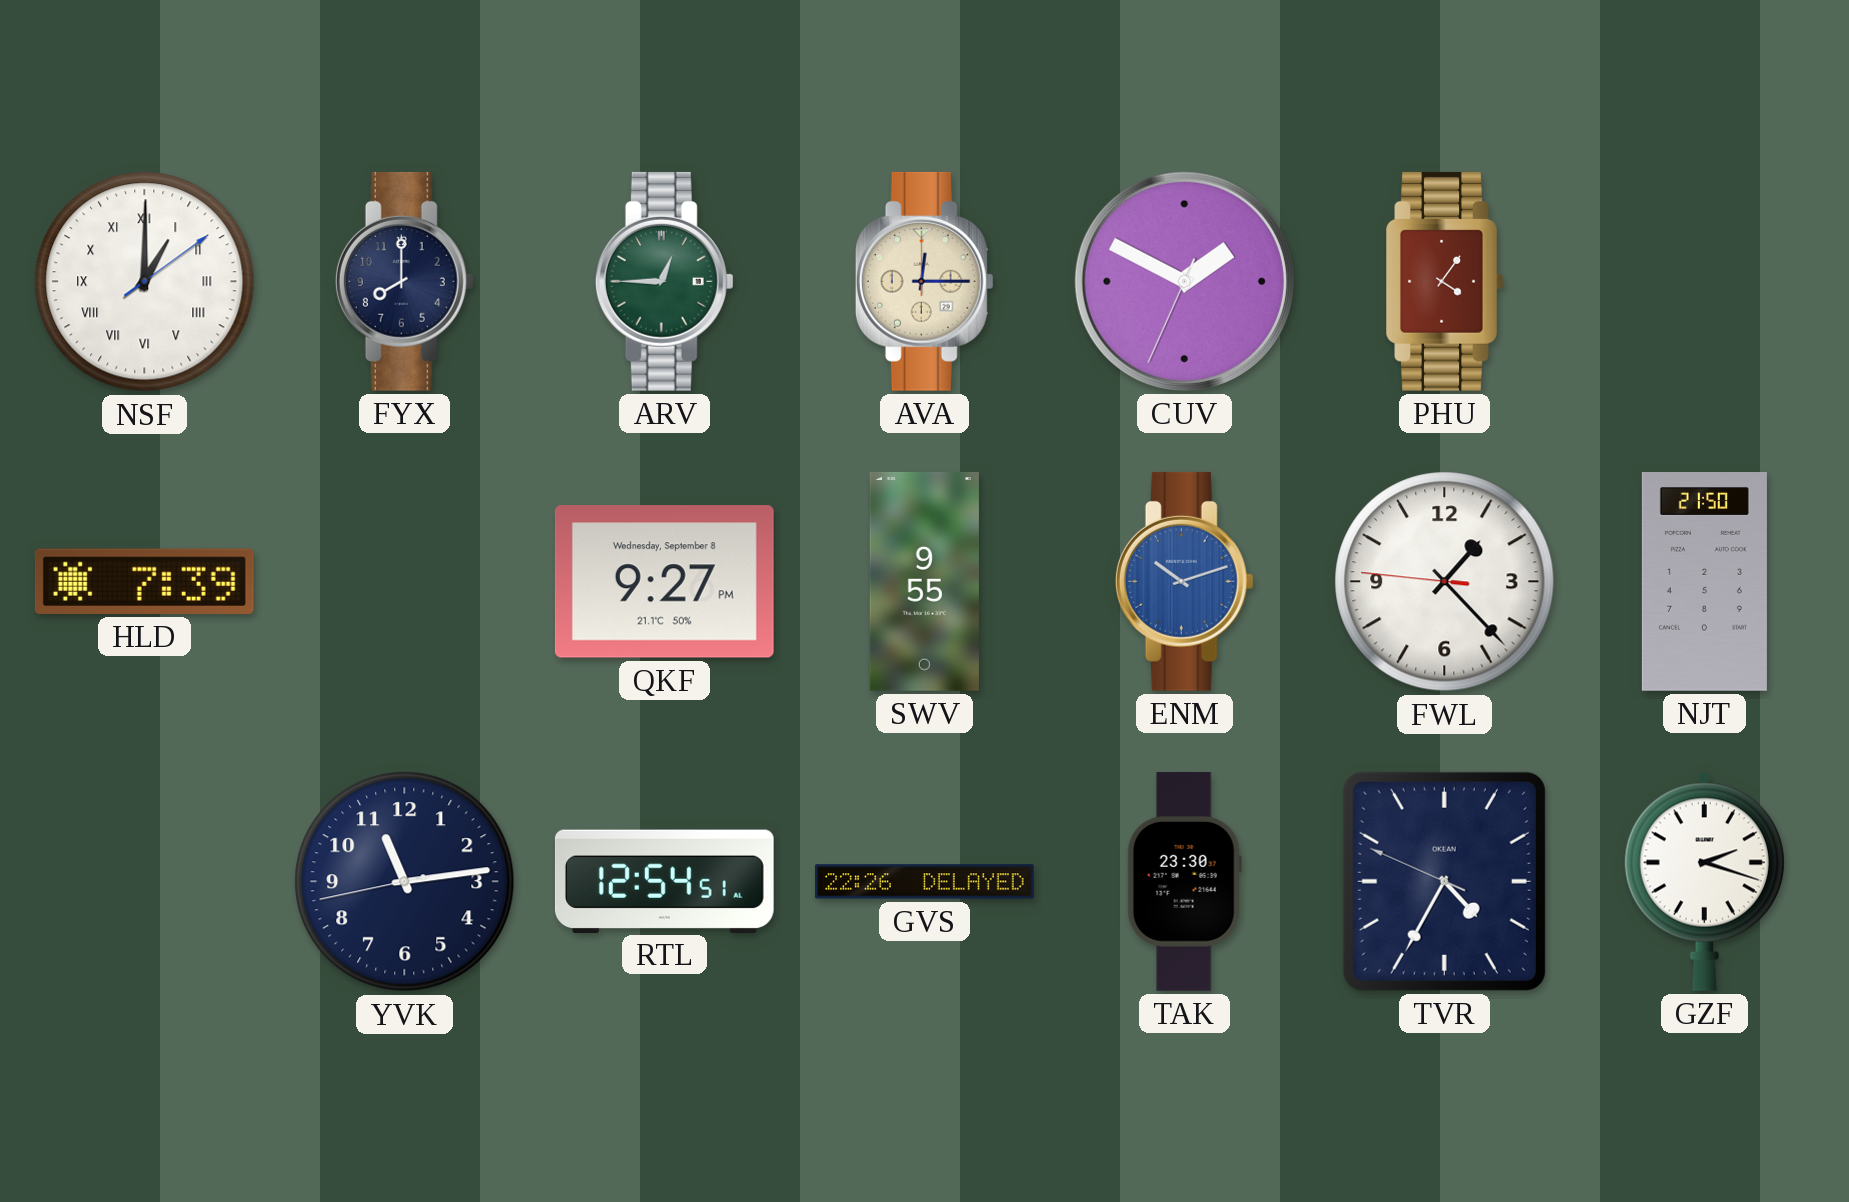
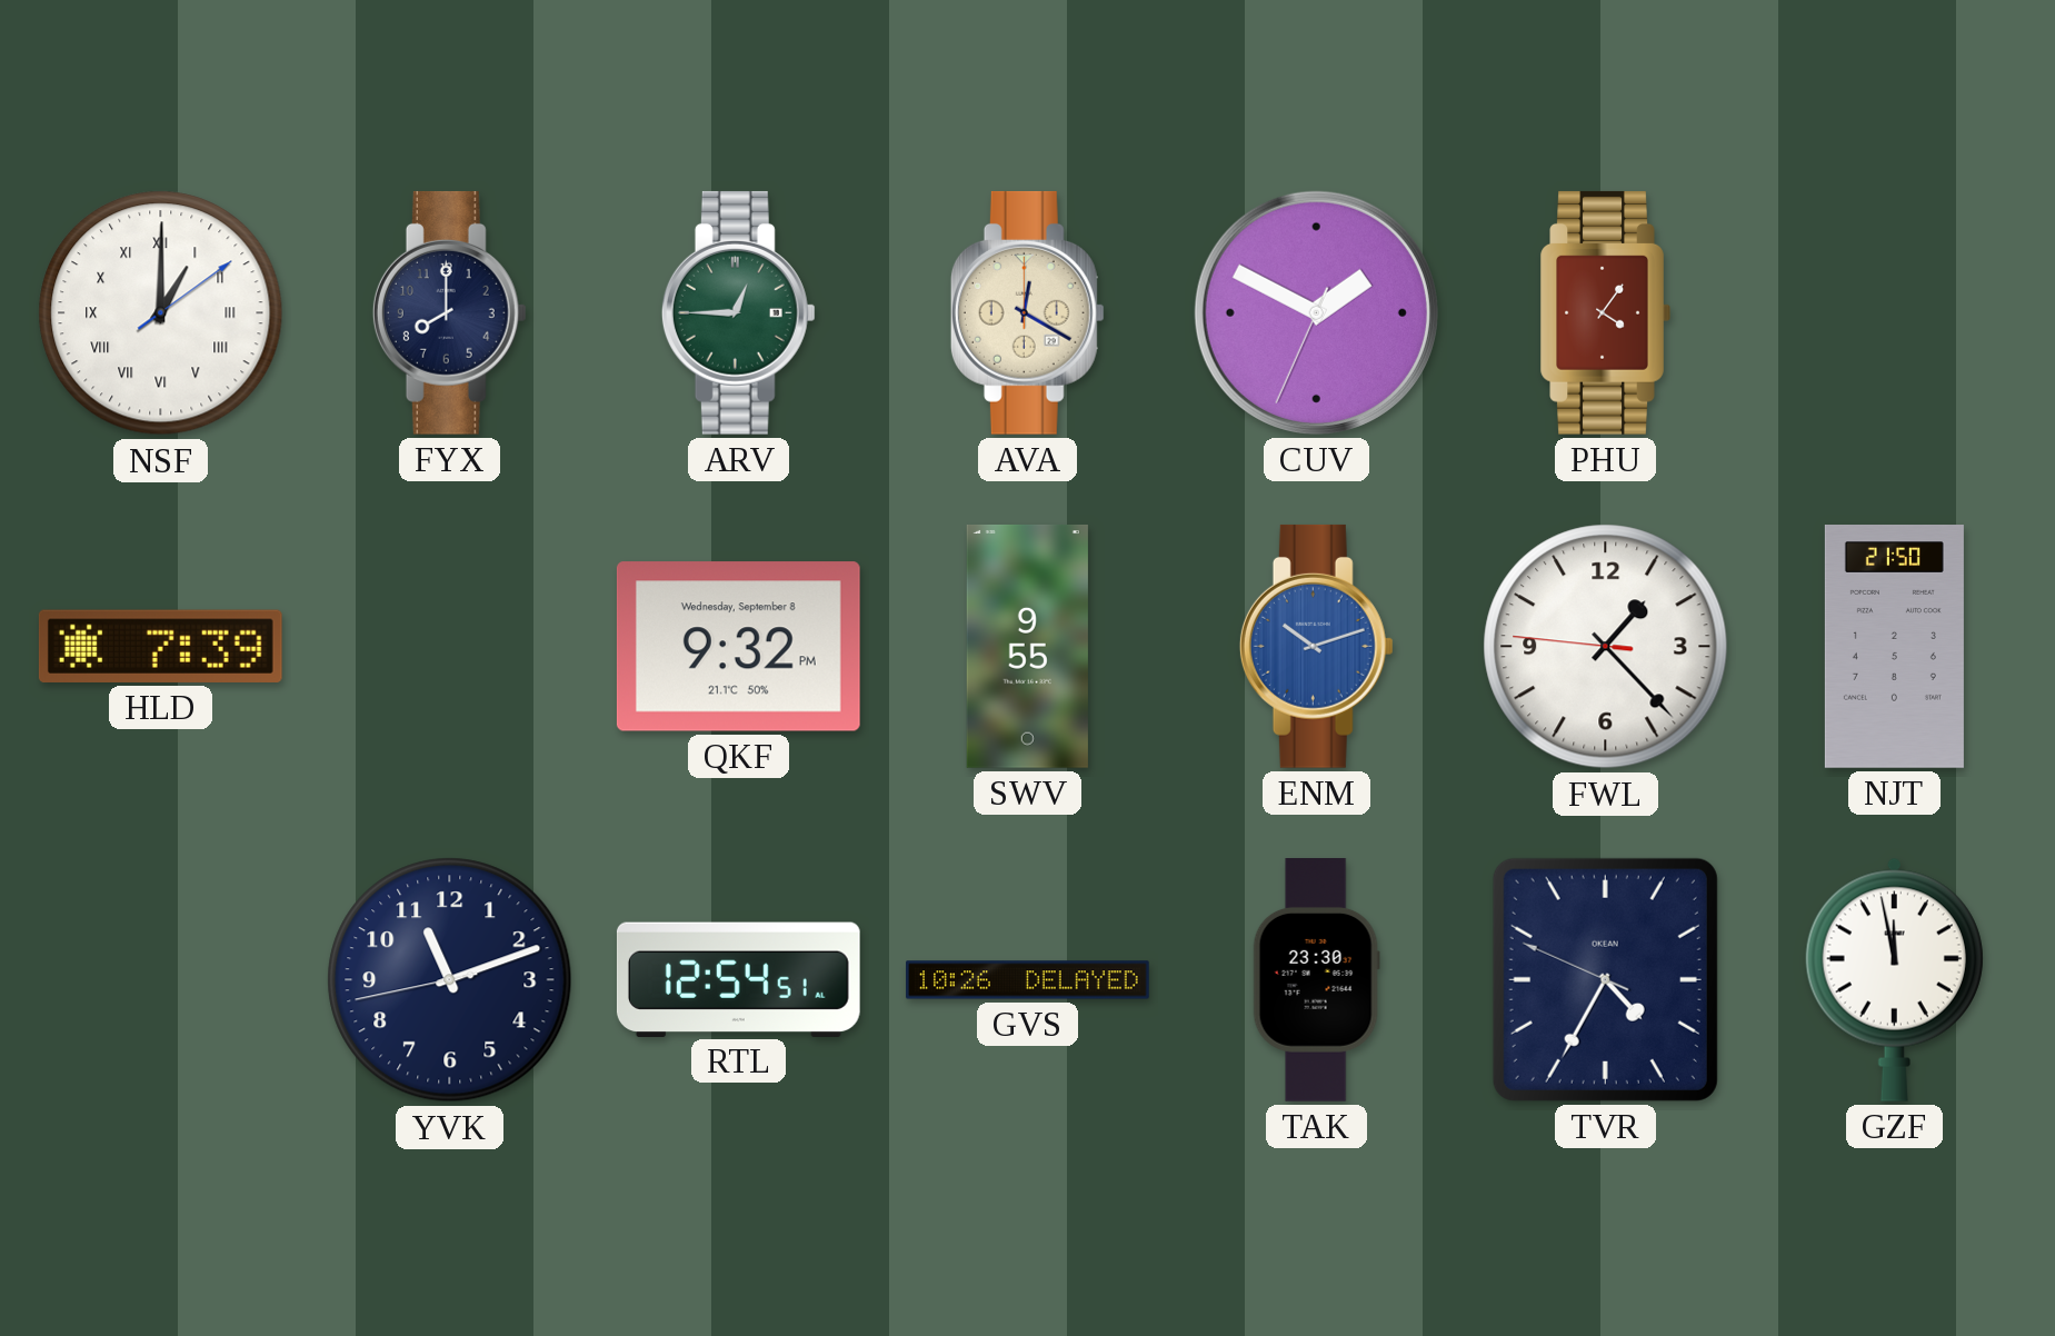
AVA: 12:15 -> 12:20
QKF: 9:27 -> 9:32
YVK: 11:13 -> 11:11
GVS: 22:26 -> 10:26
GZF: 2:18 -> 11:58
